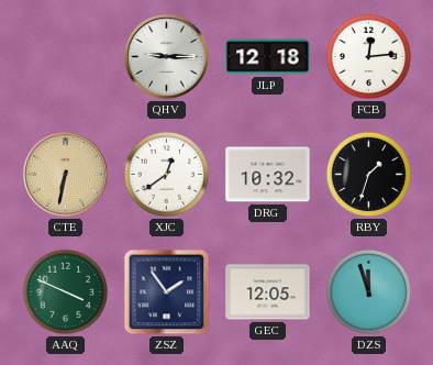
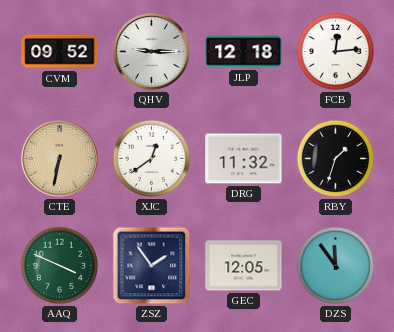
CVM: none -> 09:52
DRG: 10:32 -> 11:32
DZS: 11:57 -> 11:54
